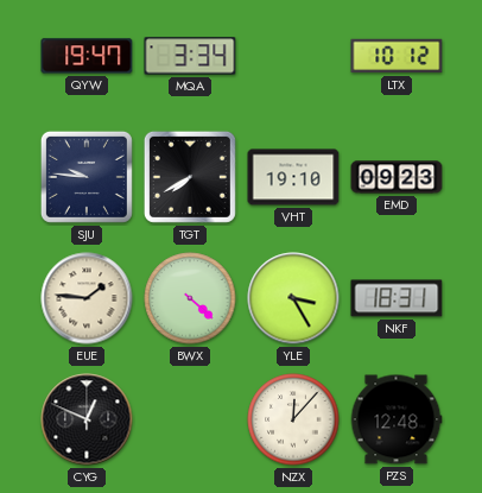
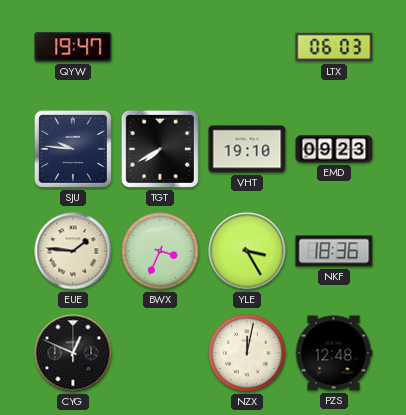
MQA: 3:34 -> none
LTX: 10:12 -> 06:03
BWX: 4:22 -> 3:34
NKF: 18:31 -> 18:36
NZX: 12:07 -> 12:02
